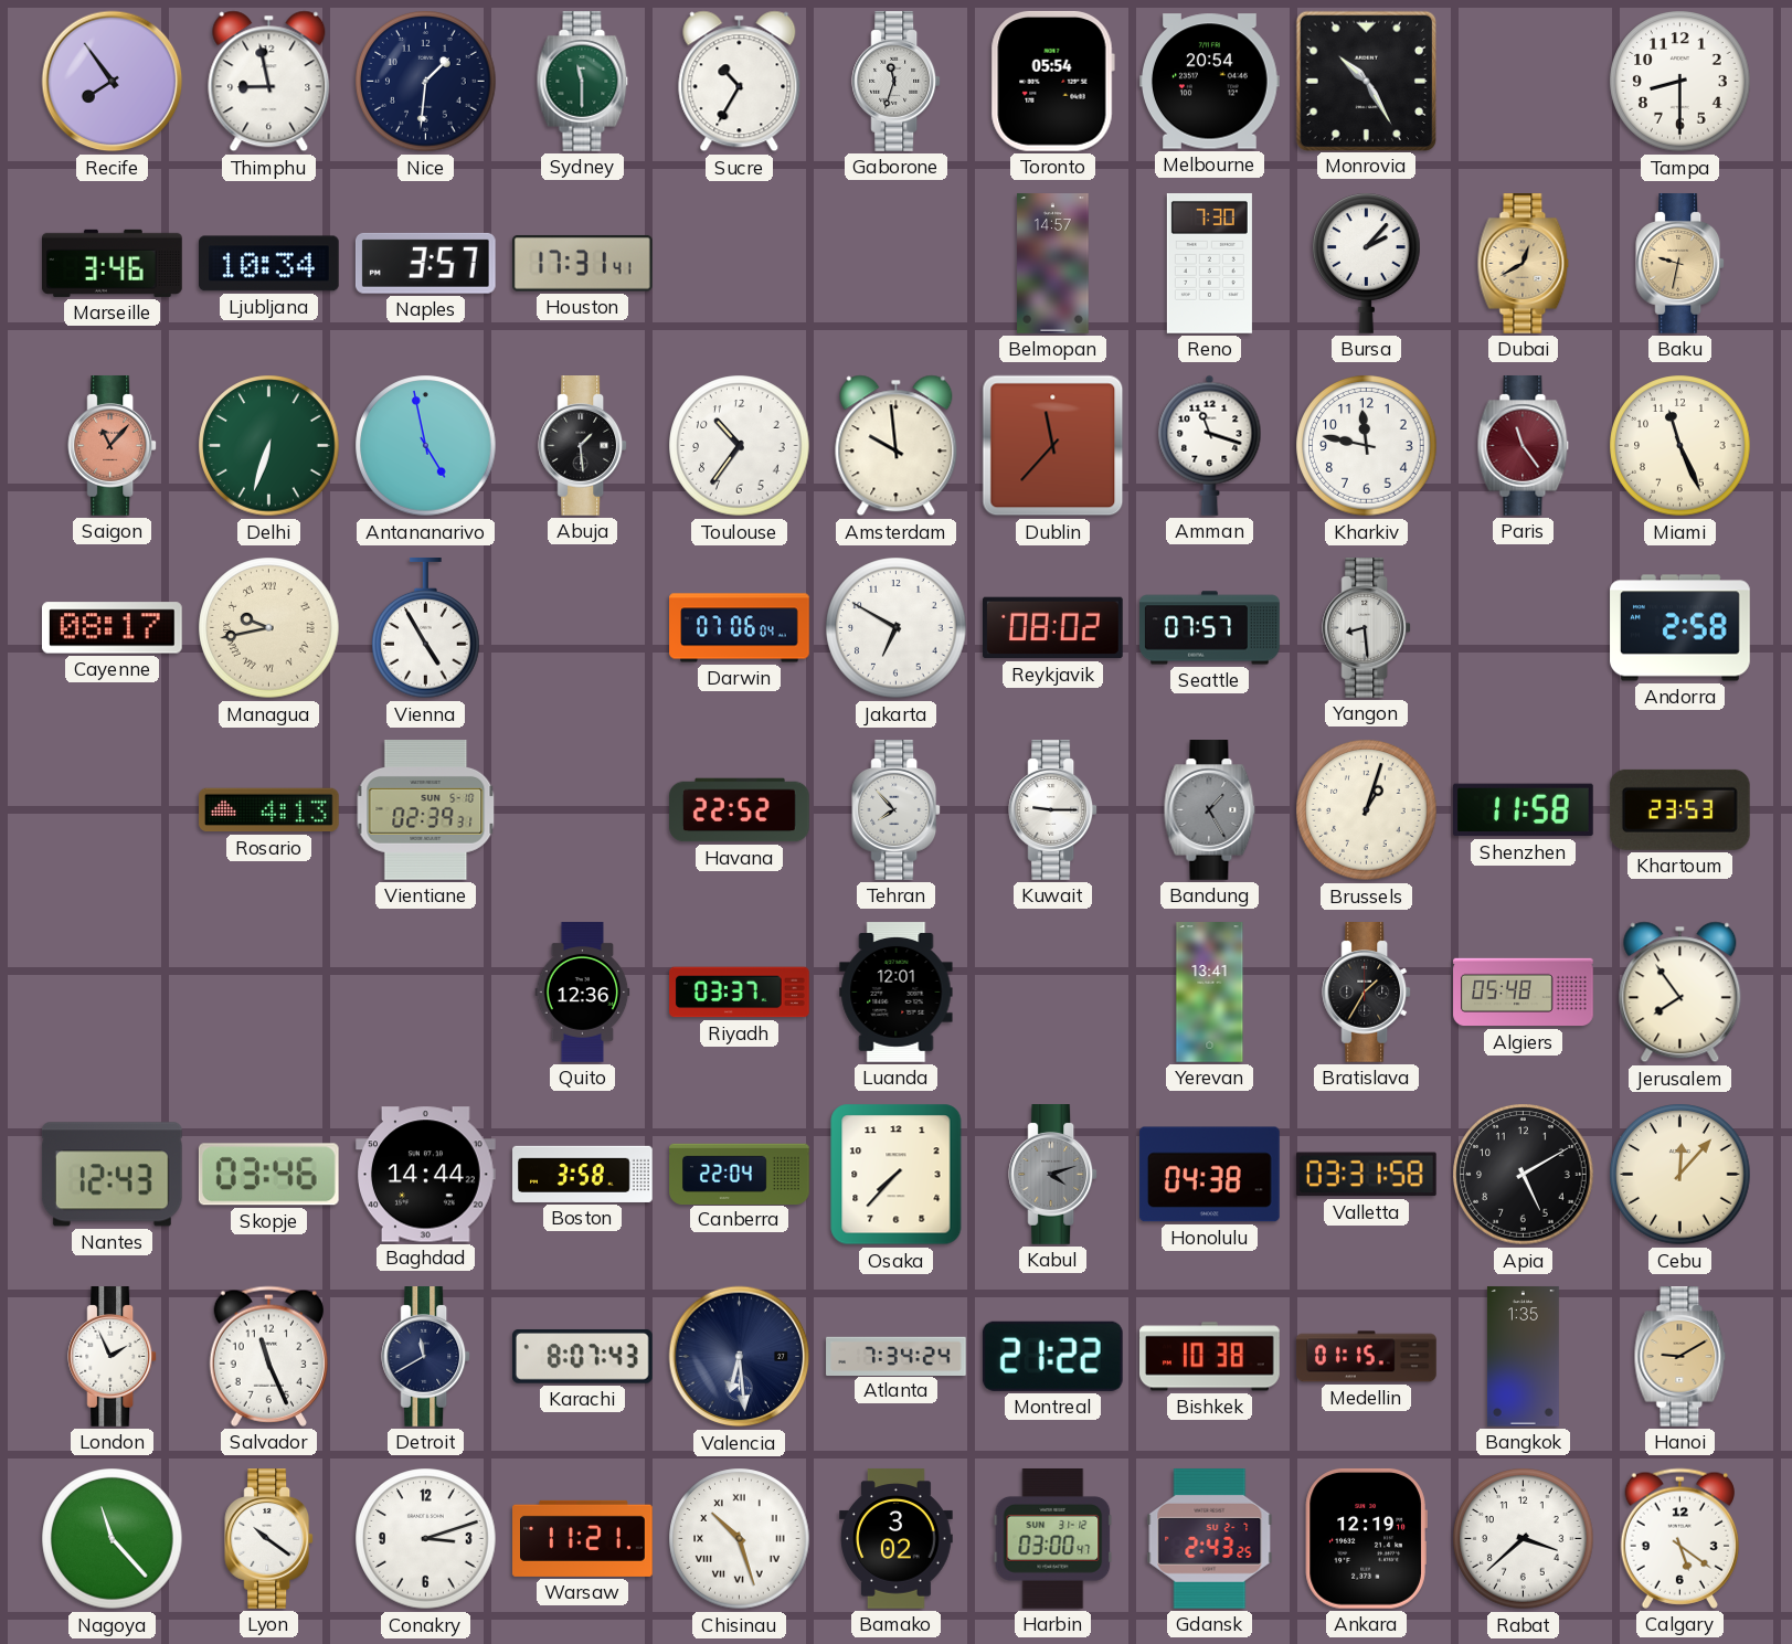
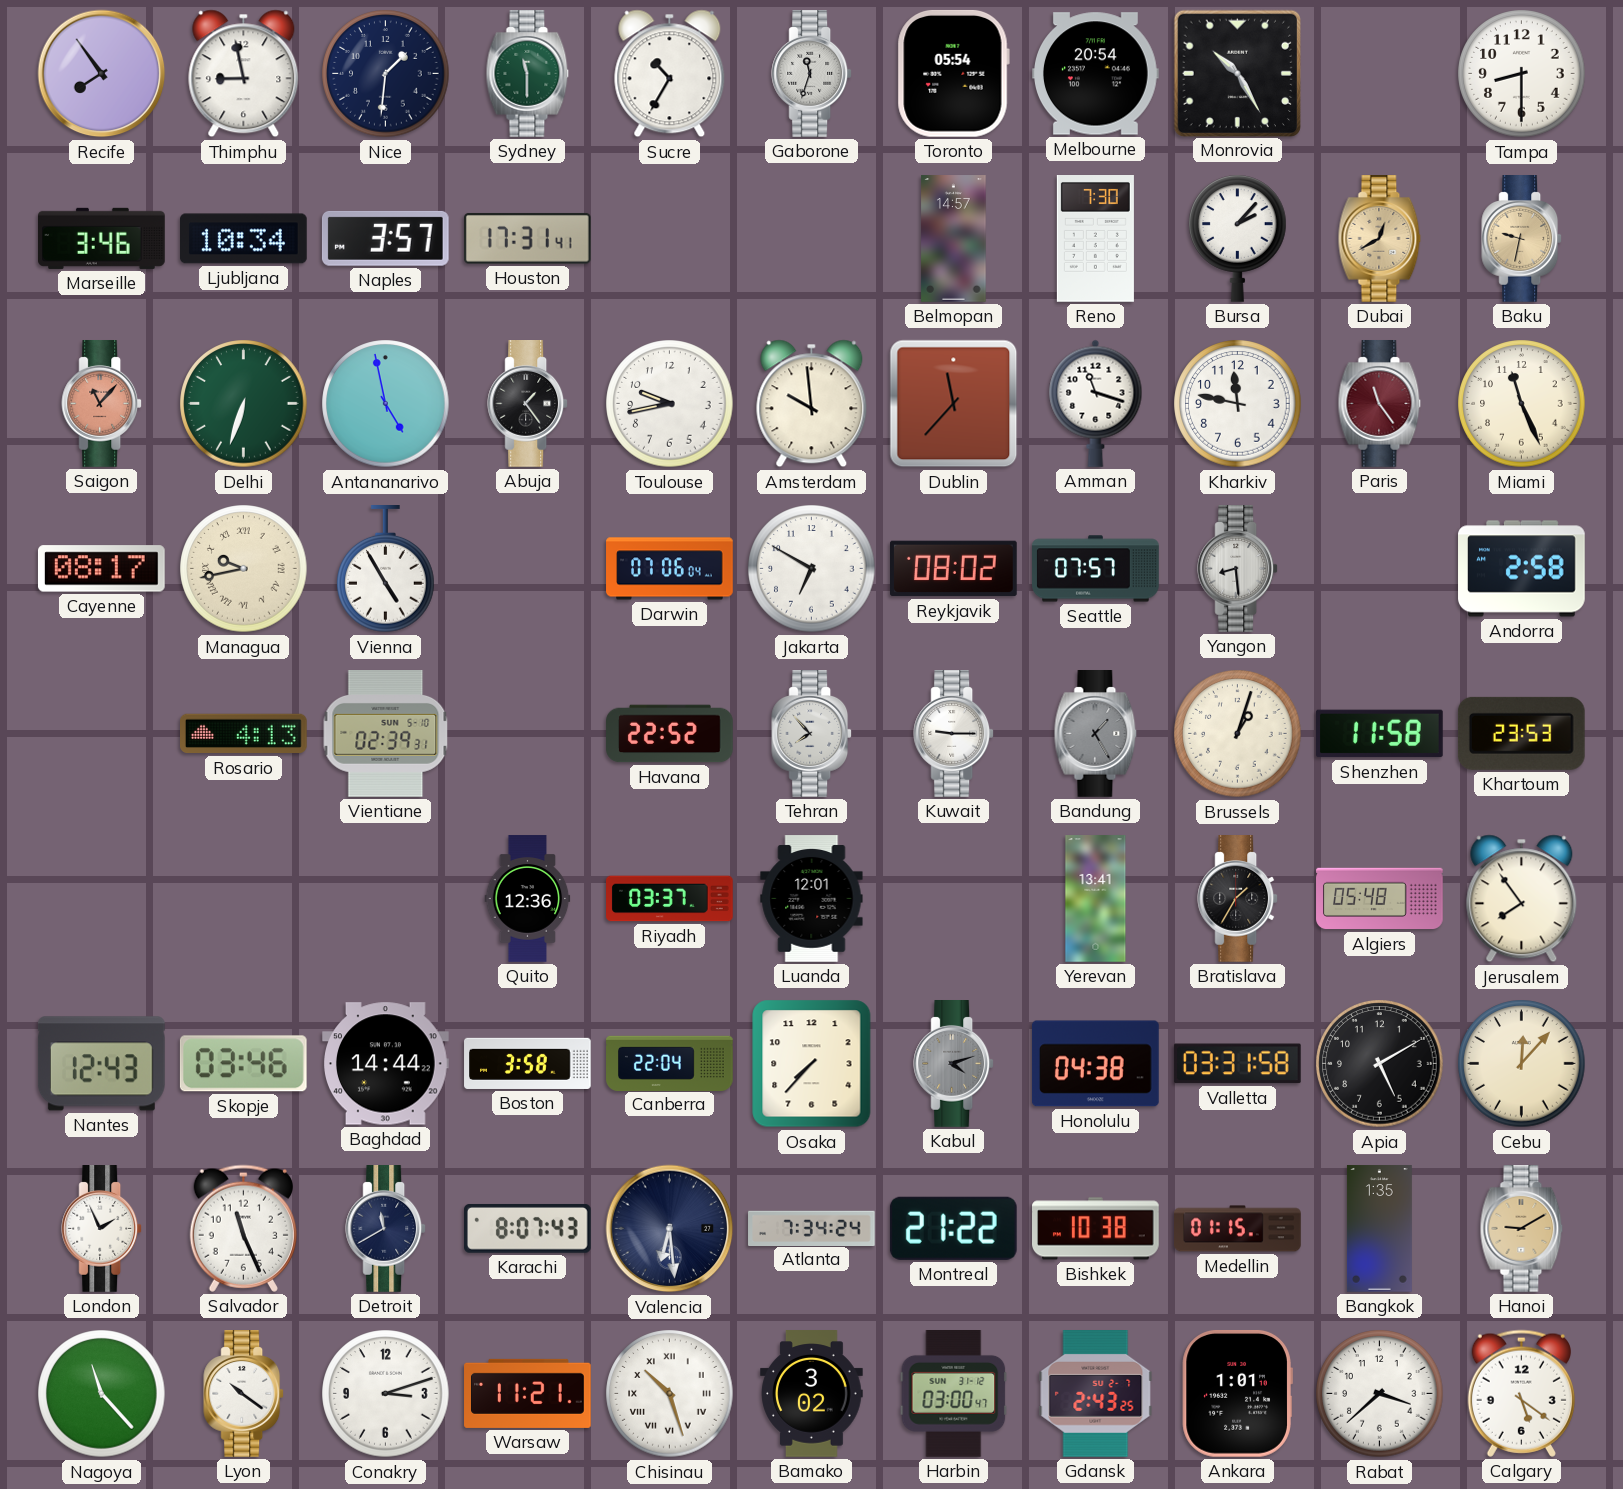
Abuja: 1:29 -> 1:24
Toulouse: 10:36 -> 9:43
Ankara: 12:19 -> 1:01
